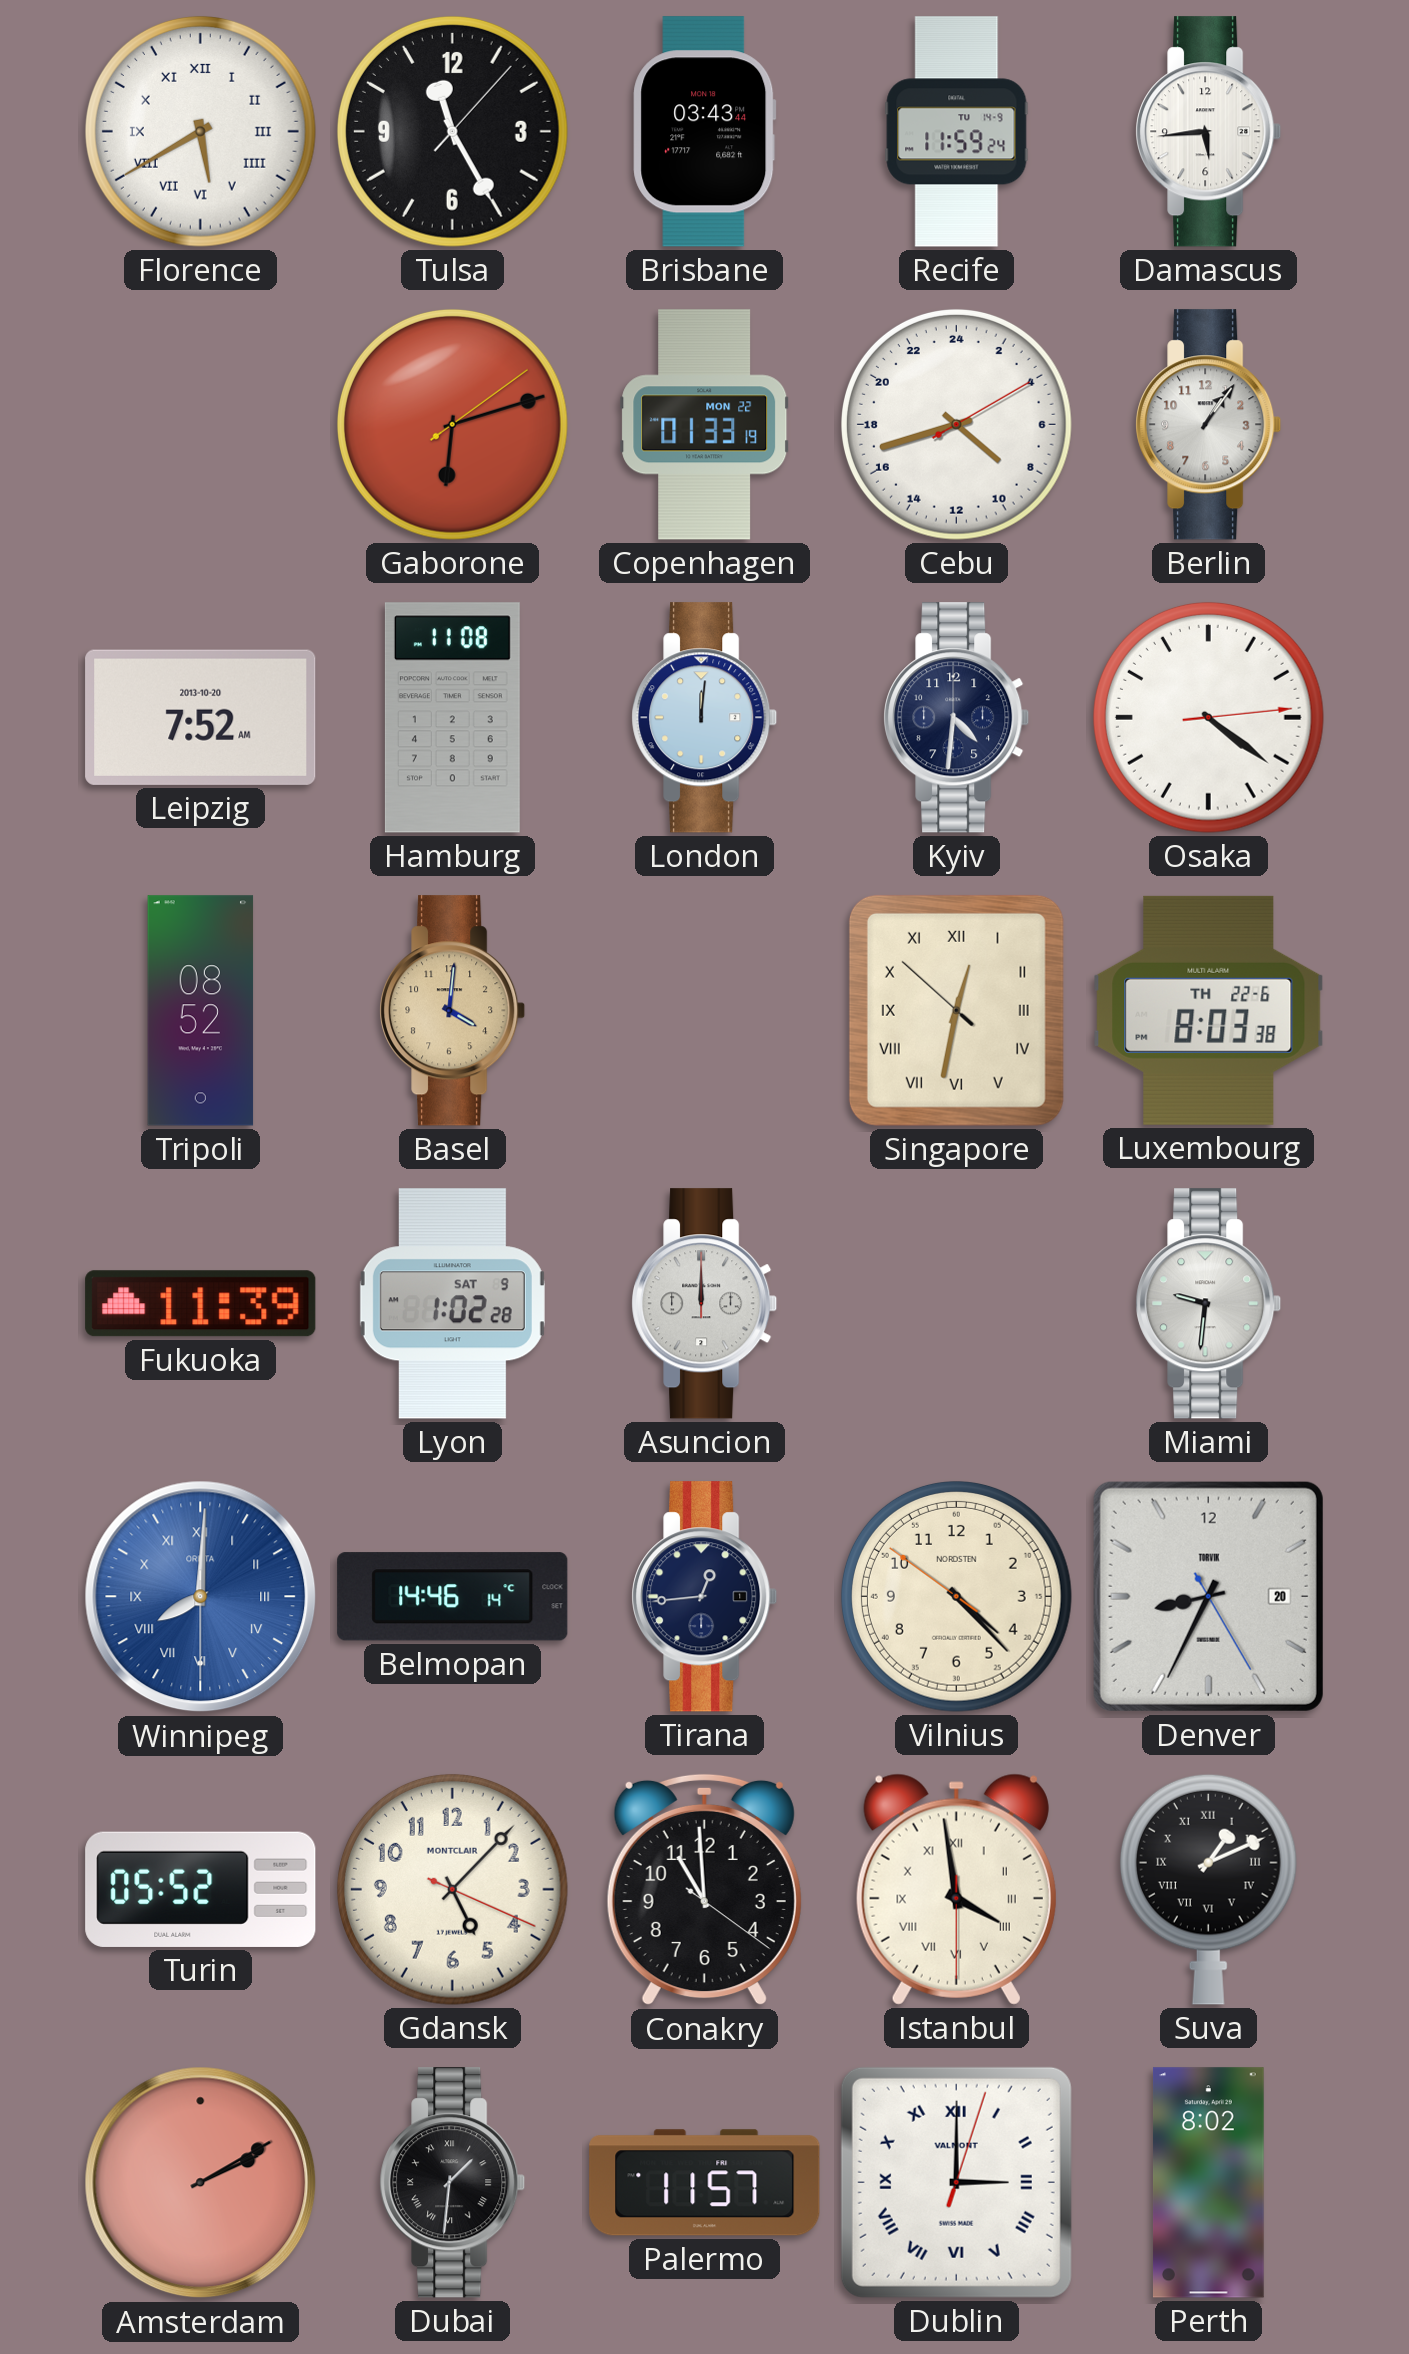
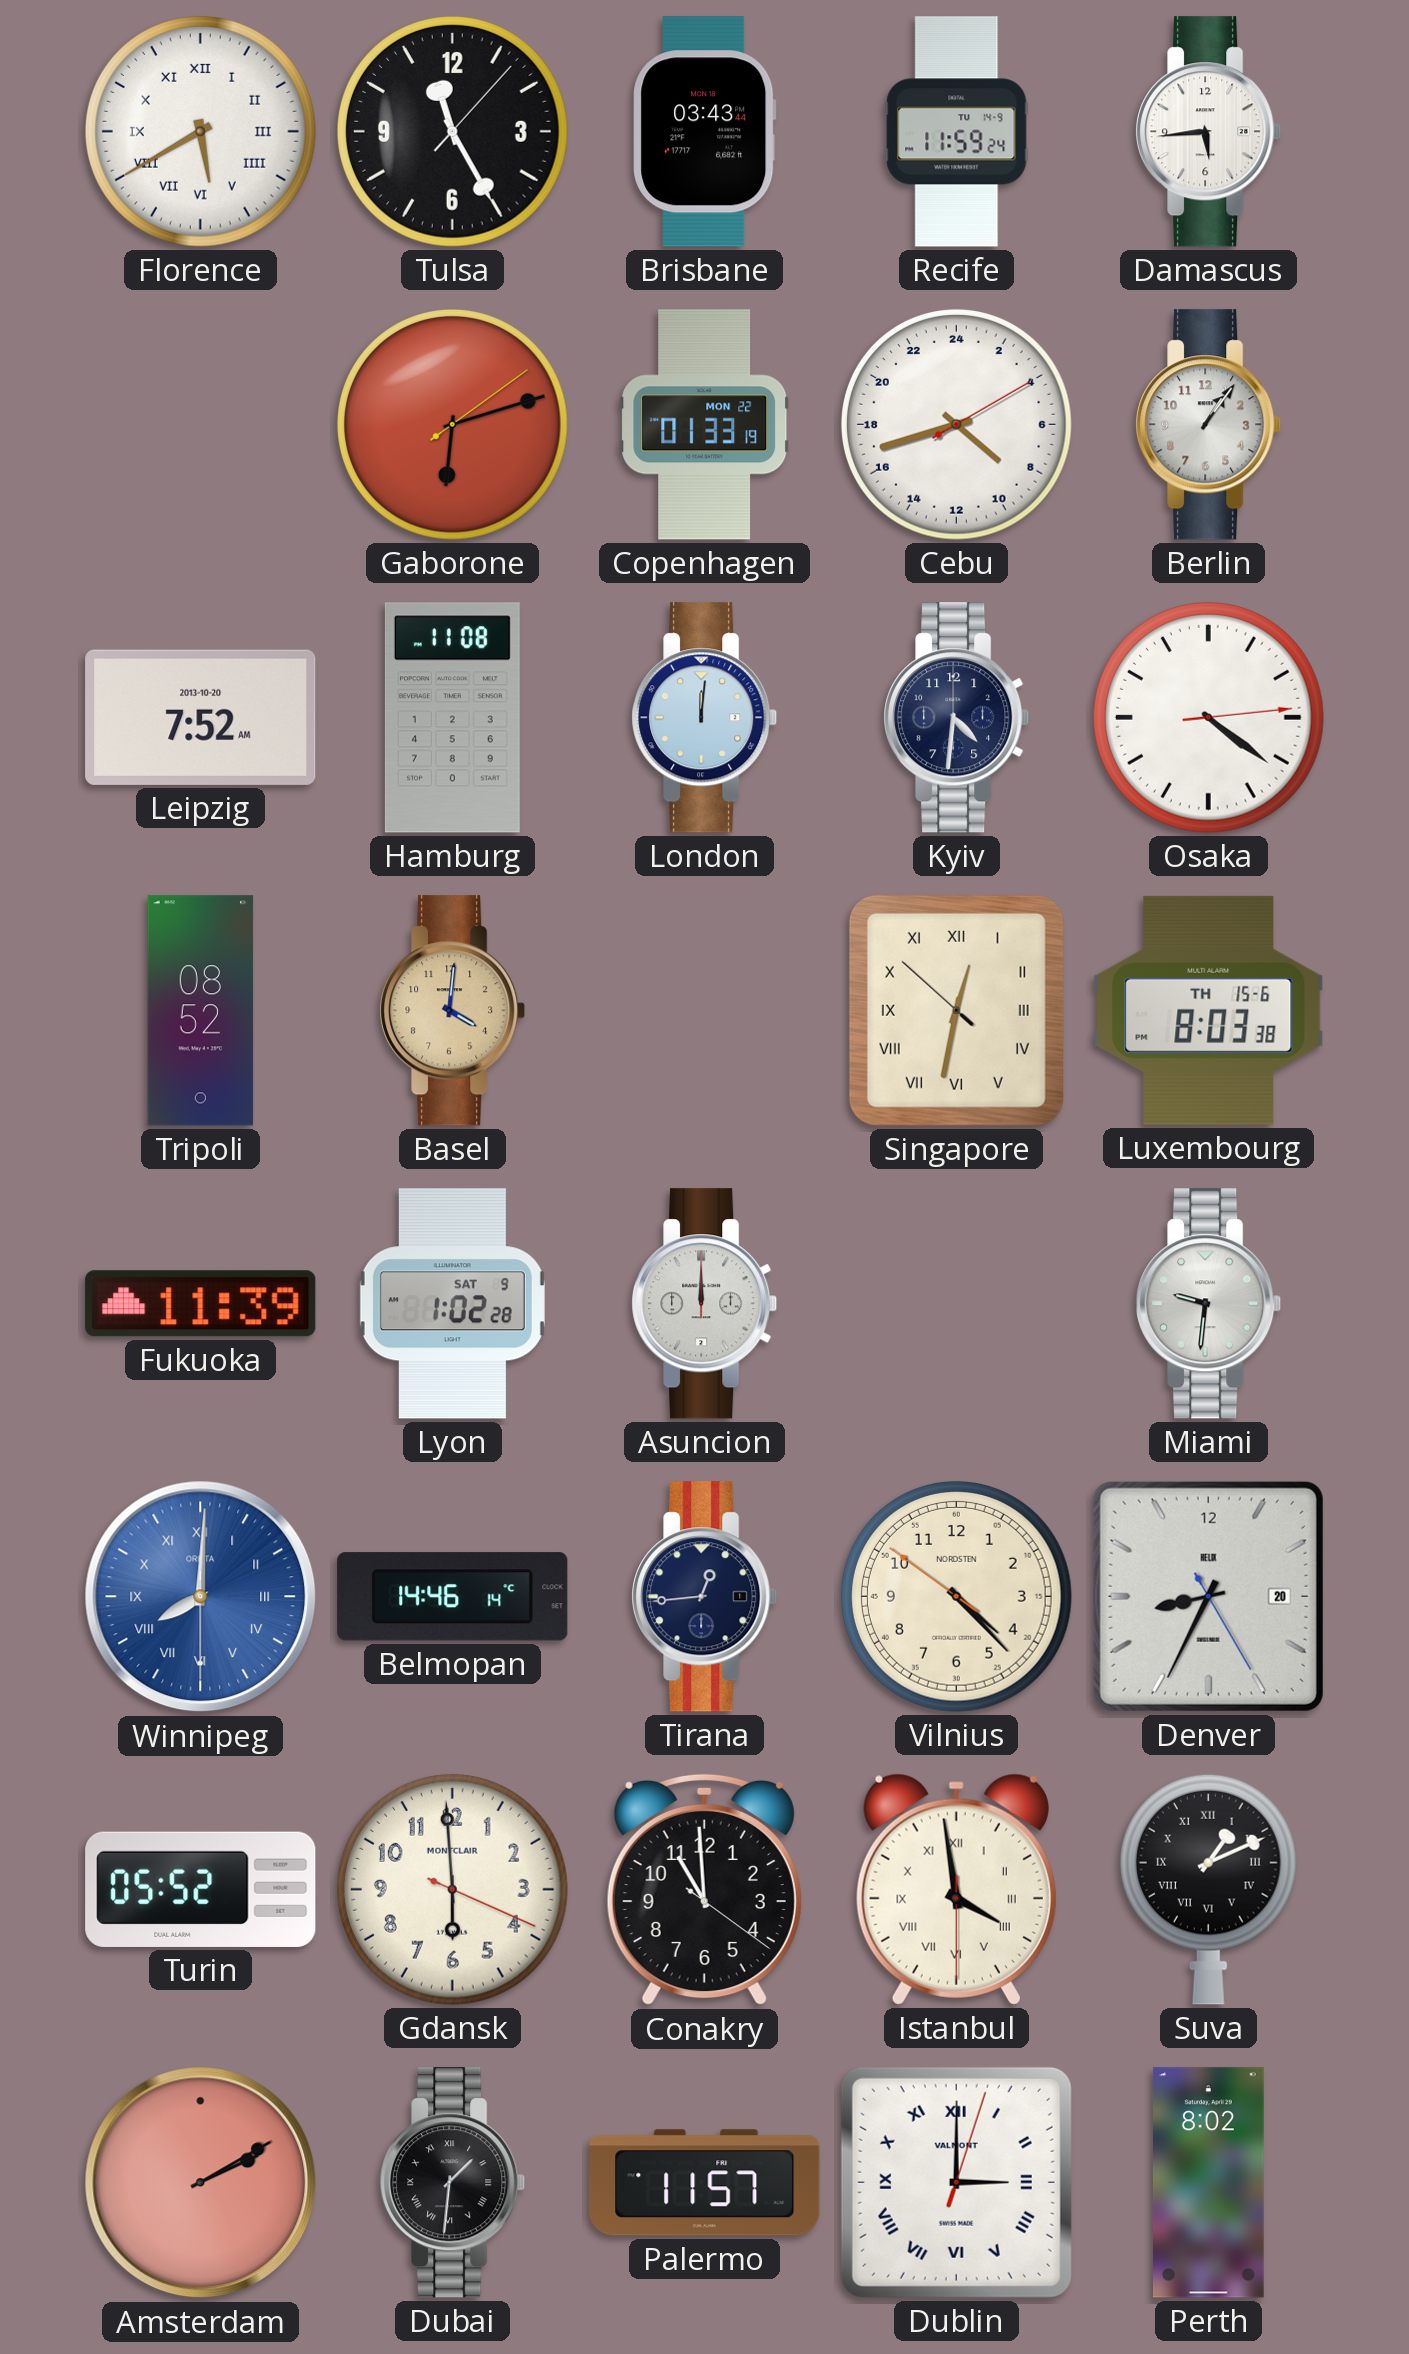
Luxembourg date: TH 22-6 -> TH 15-6
Denver brand: TORVIK -> HELIX
Gdansk: 5:07 -> 5:59
